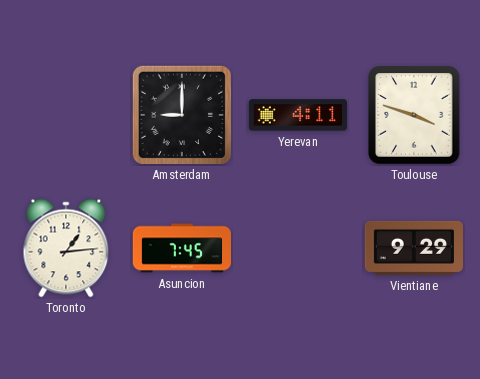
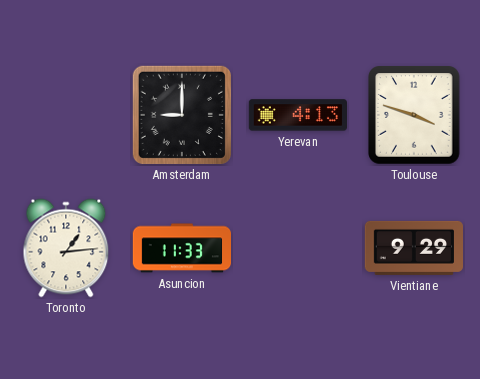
Yerevan: 4:11 -> 4:13
Asuncion: 7:45 -> 11:33
